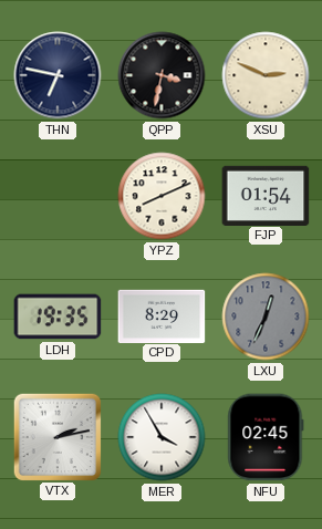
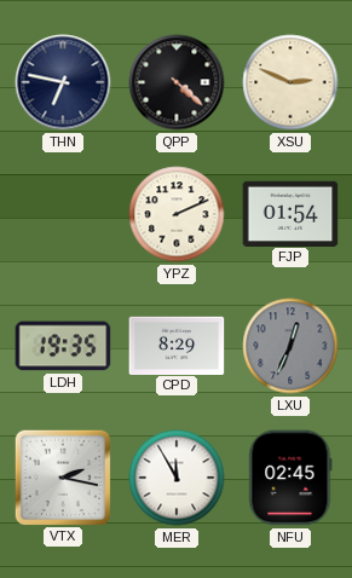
QPP: 3:32 -> 4:22
YPZ: 8:11 -> 2:11
VTX: 2:13 -> 2:17
MER: 3:55 -> 11:55
